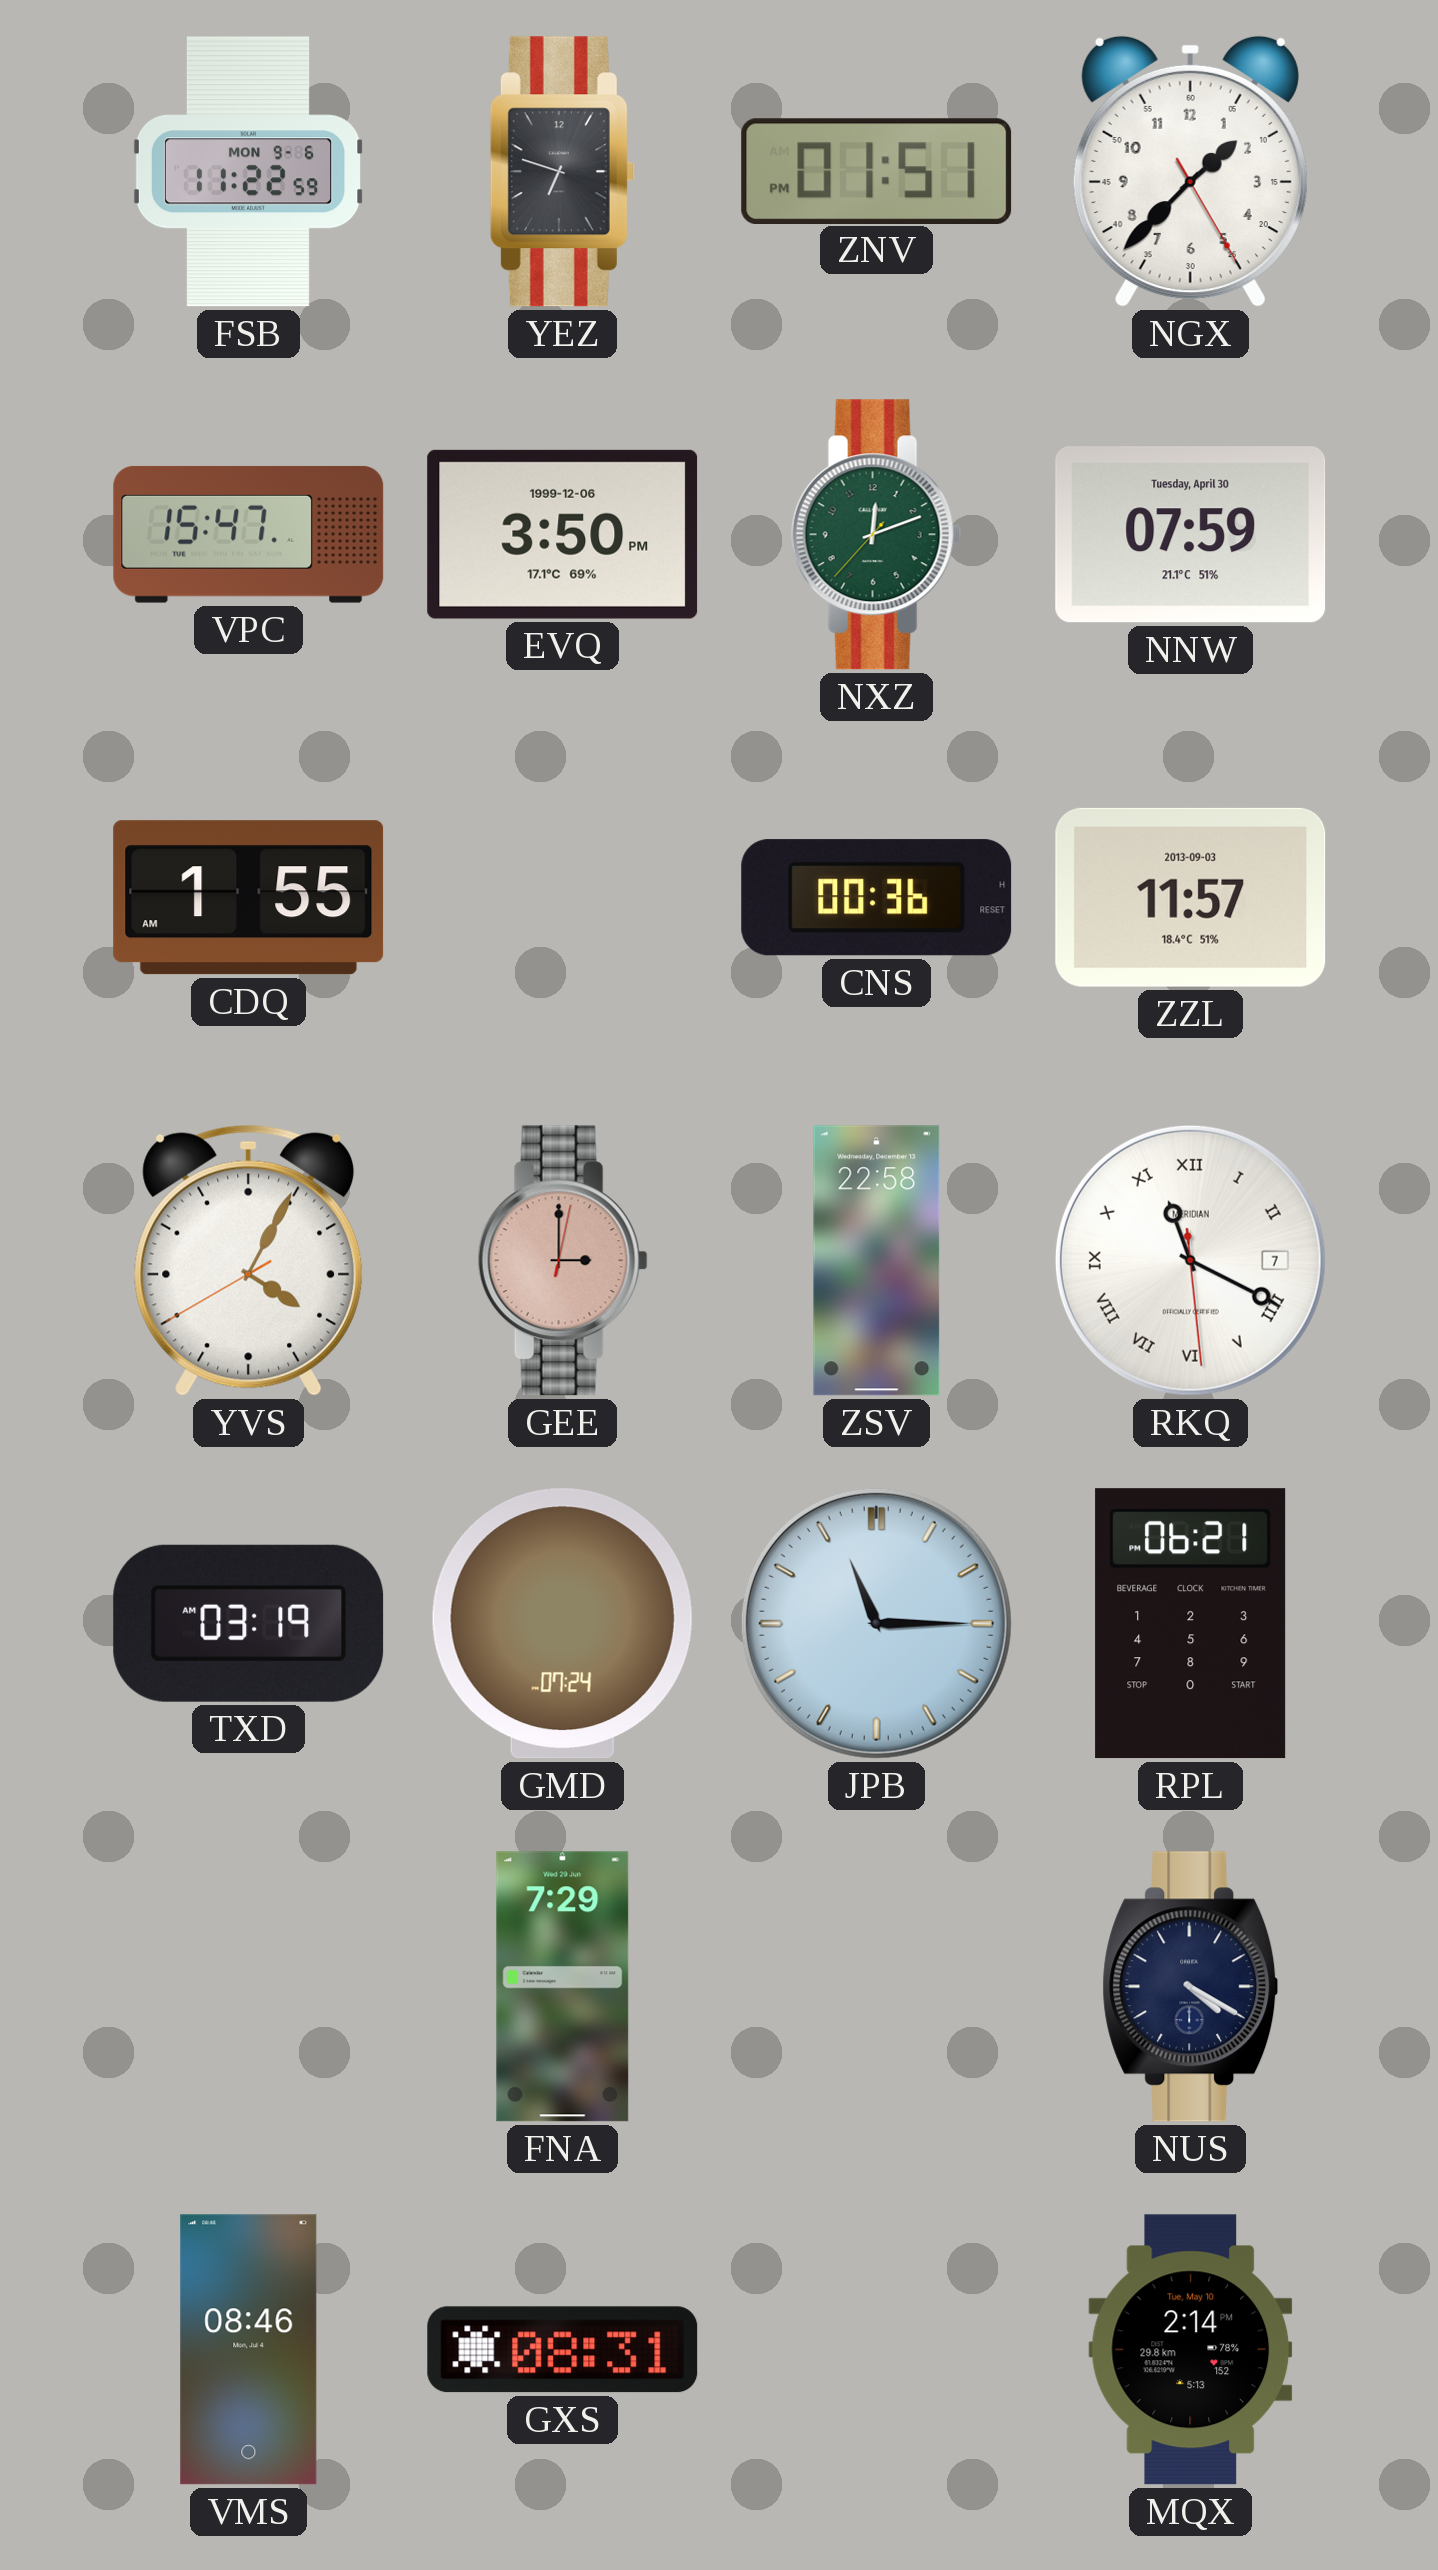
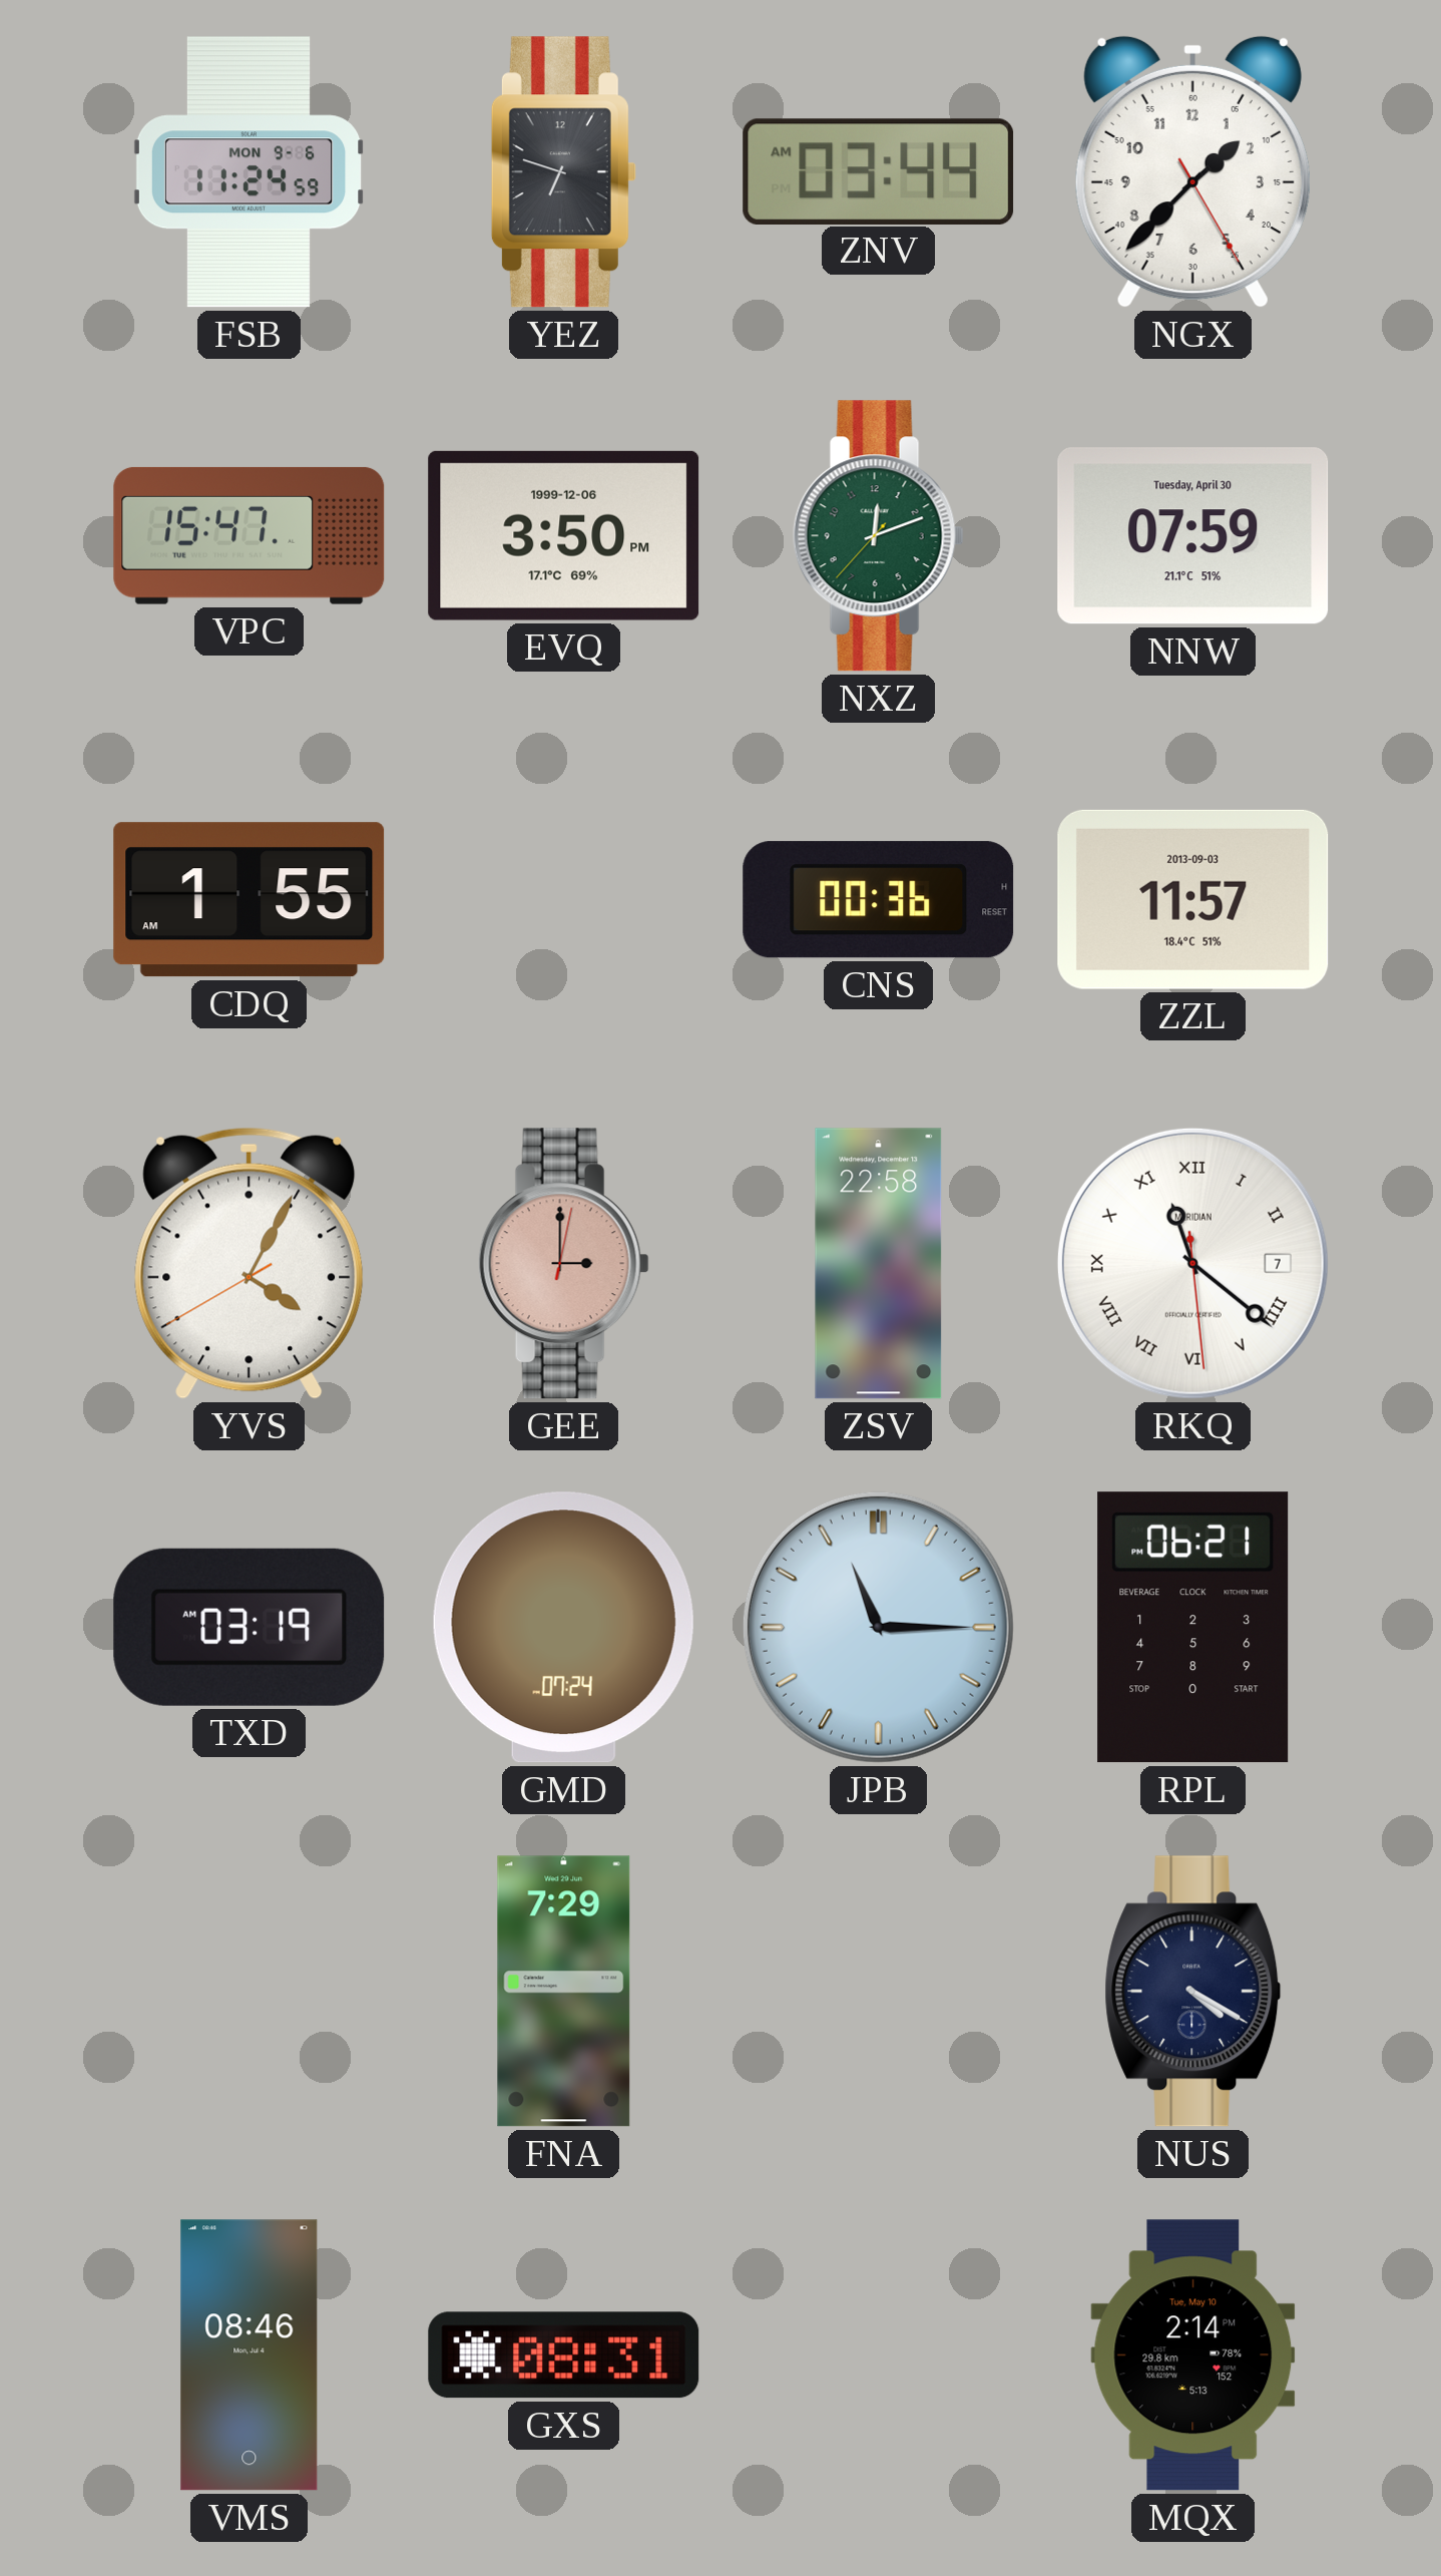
FSB: 11:22 -> 11:24
ZNV: 01:51 -> 03:44
RKQ: 11:19 -> 11:21
